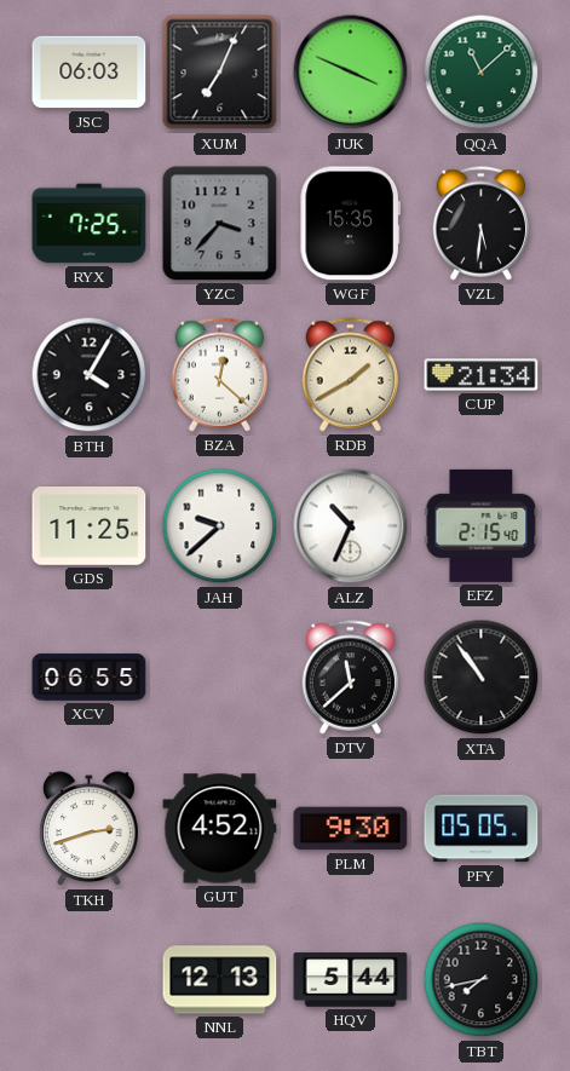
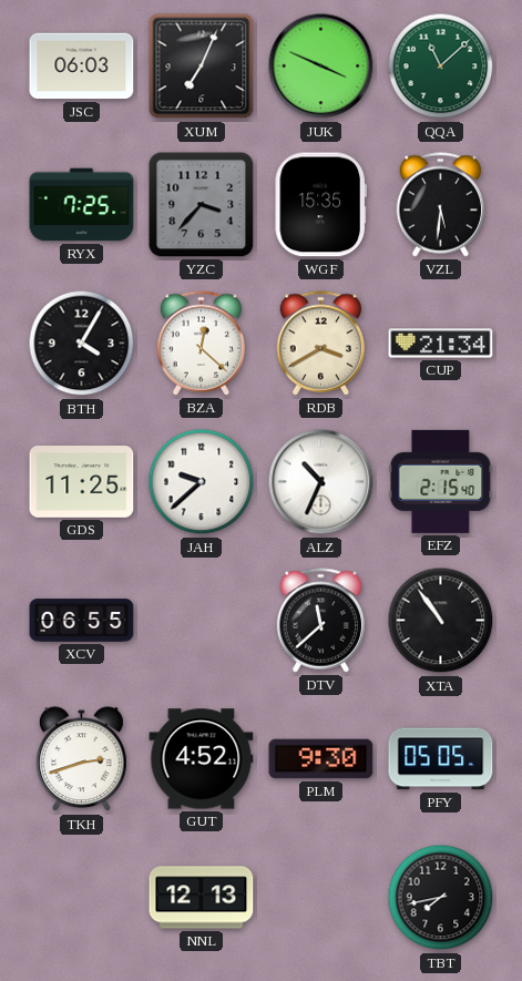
RDB: 1:40 -> 3:40
HQV: 5:44 -> none
